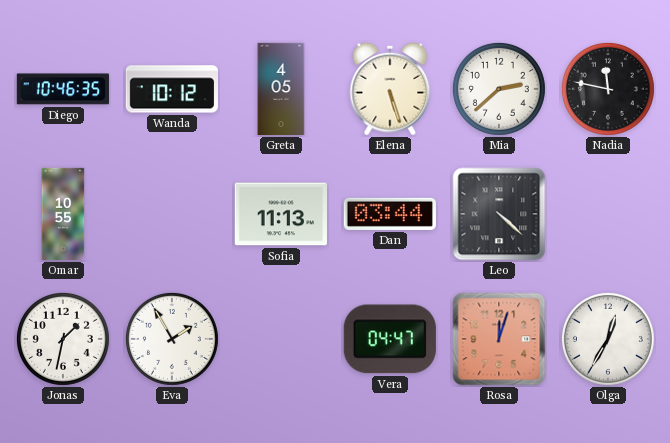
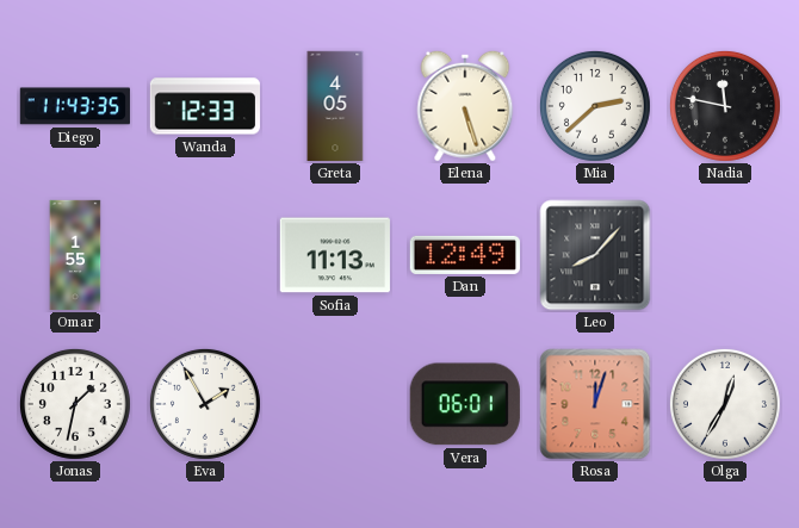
Diego: 10:46 -> 11:43
Wanda: 10:12 -> 12:33
Omar: 10:55 -> 1:55
Dan: 03:44 -> 12:49
Leo: 4:22 -> 8:07
Vera: 04:47 -> 06:01
